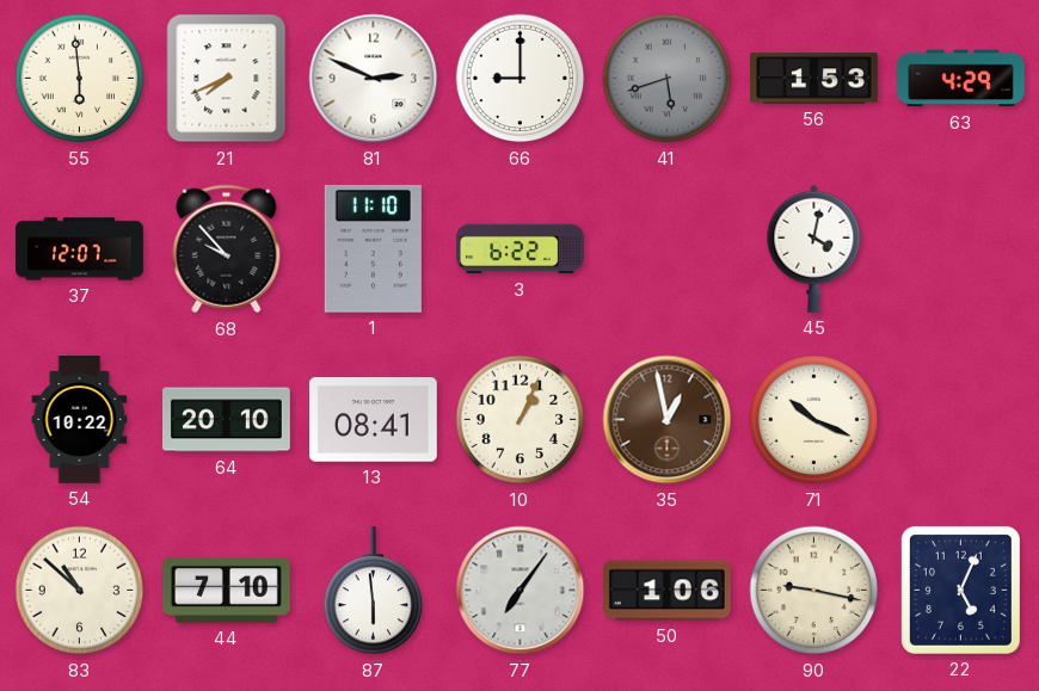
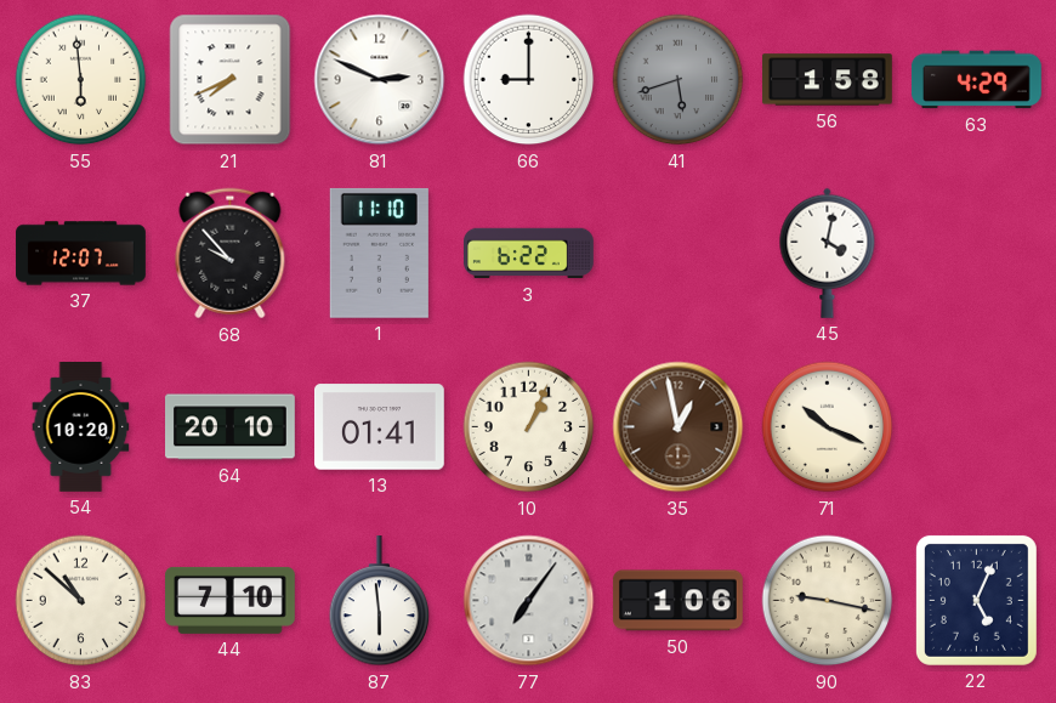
56: 1:53 -> 1:58
54: 10:22 -> 10:20
13: 08:41 -> 01:41
